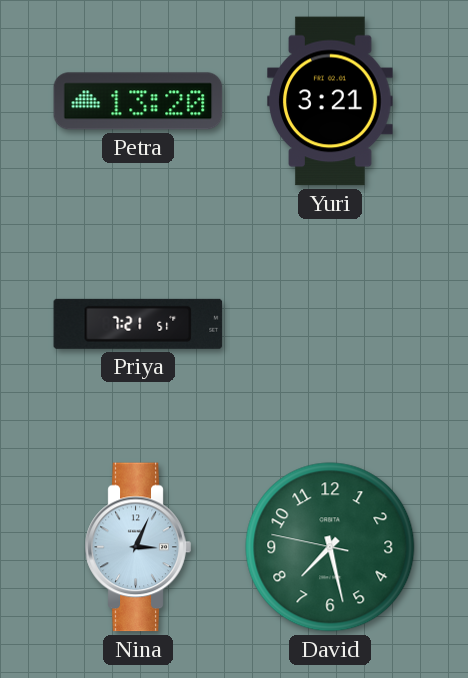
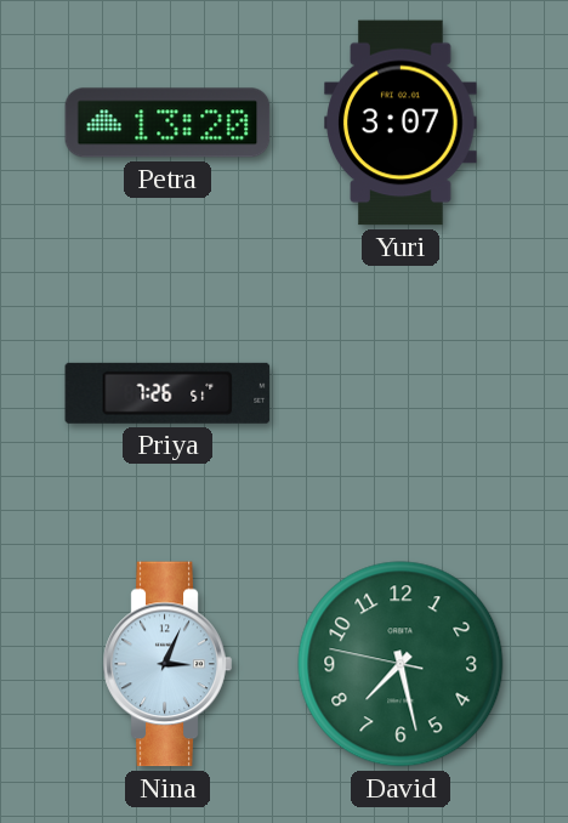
Yuri: 3:21 -> 3:07
Priya: 7:21 -> 7:26
